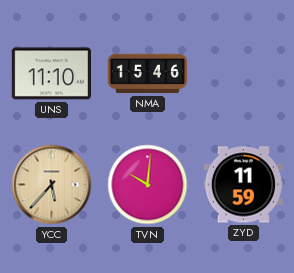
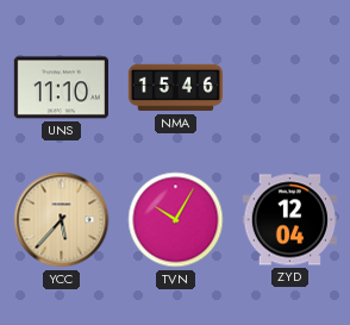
TVN: 10:01 -> 10:05
ZYD: 11:59 -> 12:04
